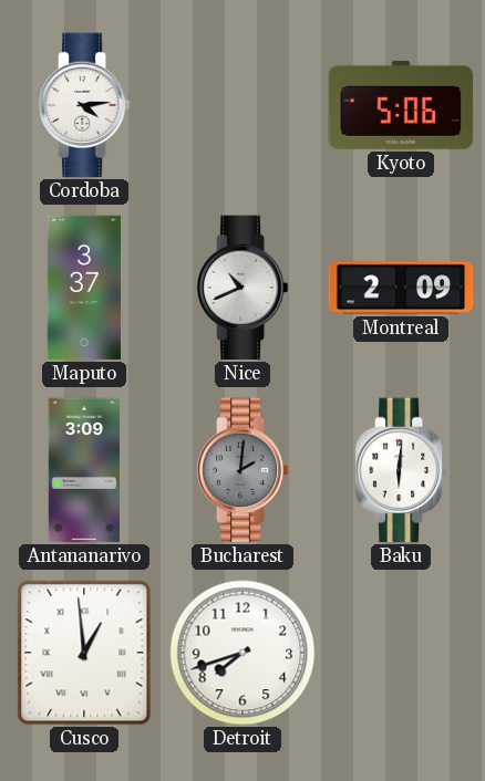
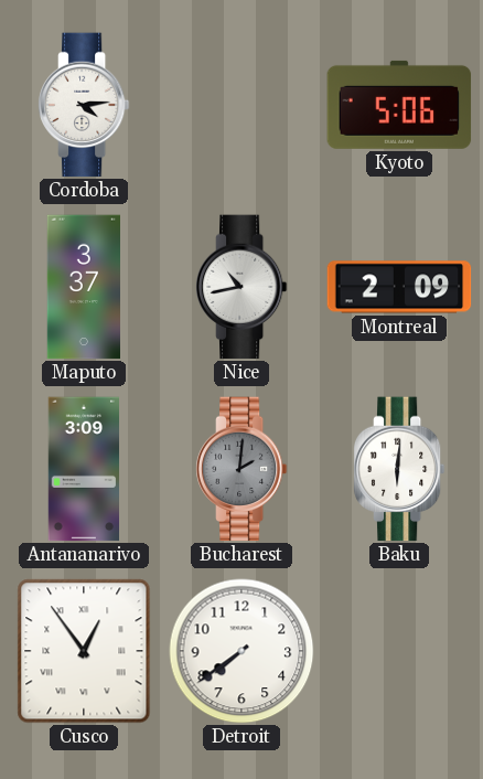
Nice: 10:41 -> 10:43
Cusco: 12:59 -> 12:54
Detroit: 7:42 -> 7:39
